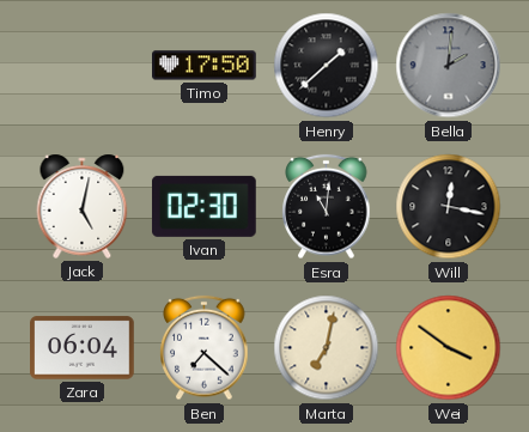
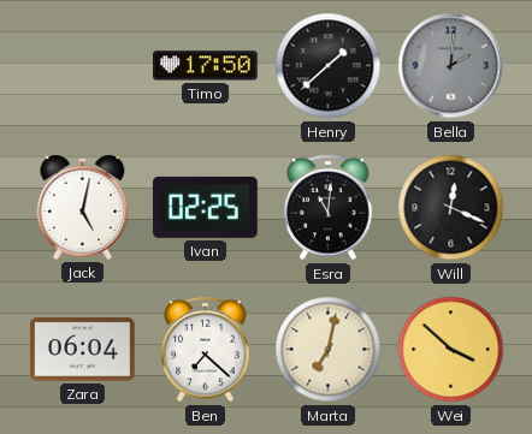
Ivan: 02:30 -> 02:25
Will: 12:17 -> 12:19
Wei: 3:51 -> 3:52
